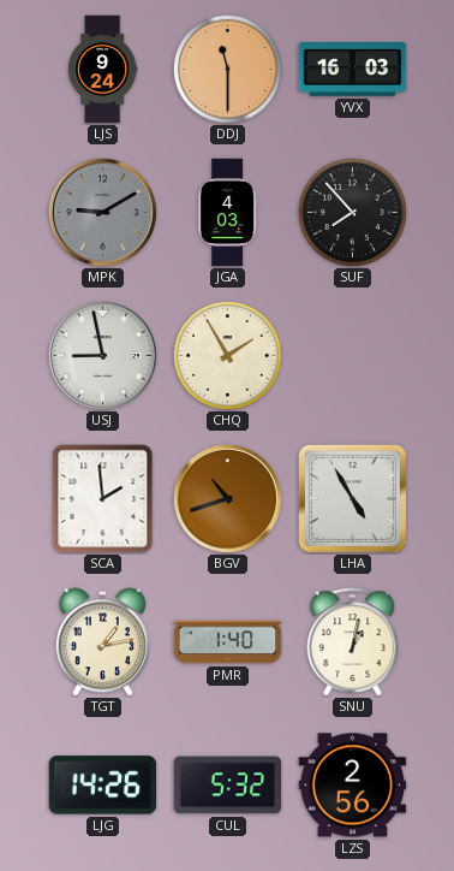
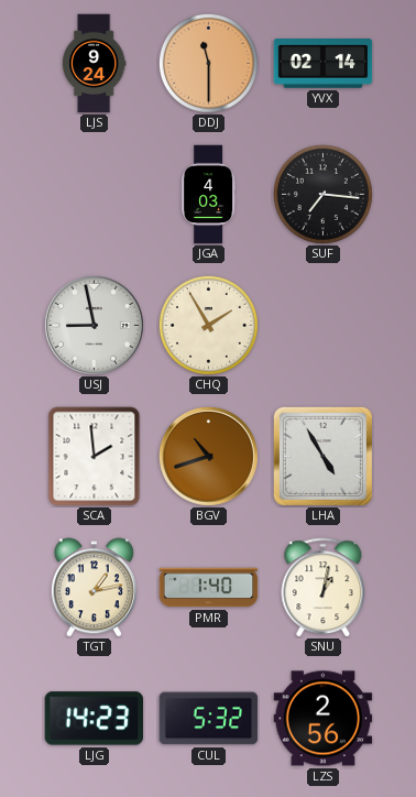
YVX: 16:03 -> 02:14
MPK: 9:10 -> none
SUF: 7:53 -> 7:16
LJG: 14:26 -> 14:23
